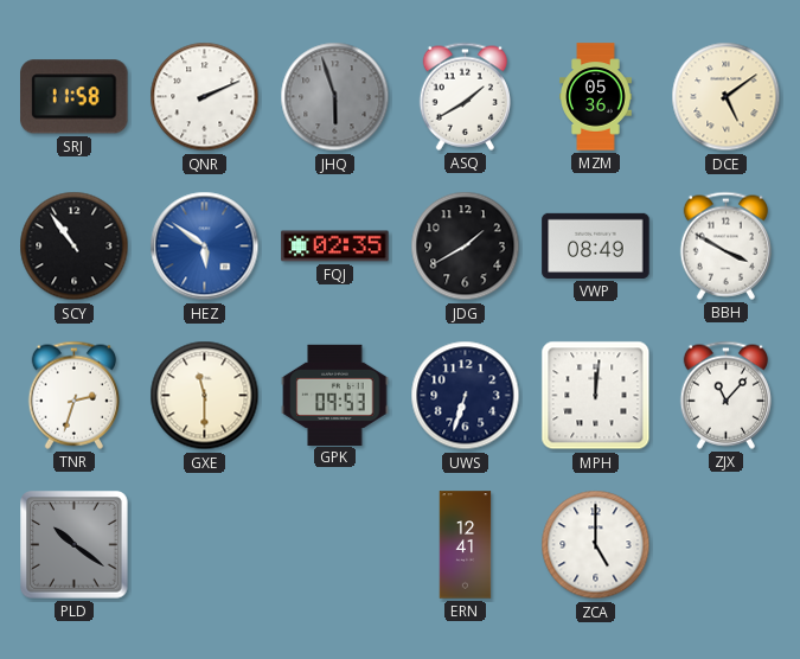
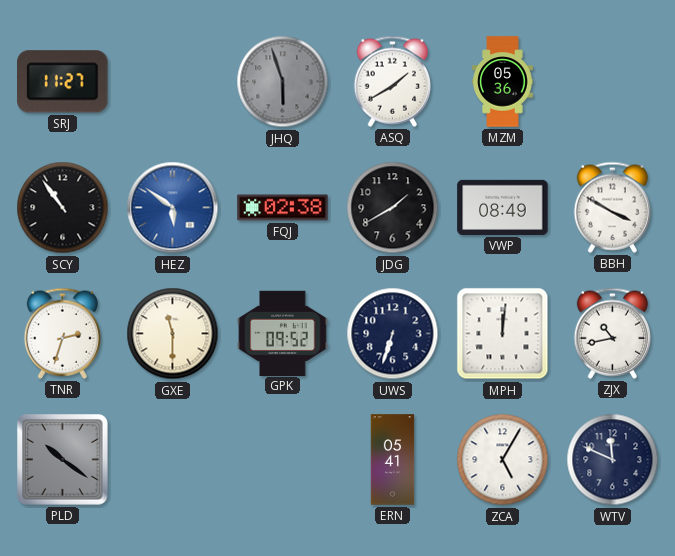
SRJ: 11:58 -> 11:27
QNR: 2:11 -> none
DCE: 5:09 -> none
FQJ: 02:35 -> 02:38
GPK: 09:53 -> 09:52
ZJX: 11:07 -> 10:43
ERN: 12:41 -> 05:41
ZCA: 5:00 -> 5:05
WTV: none -> 11:49
